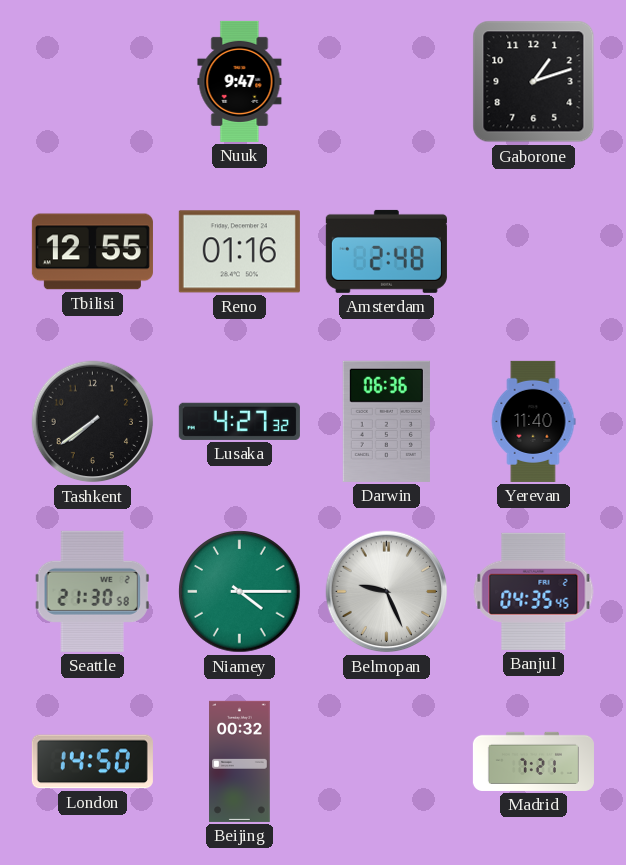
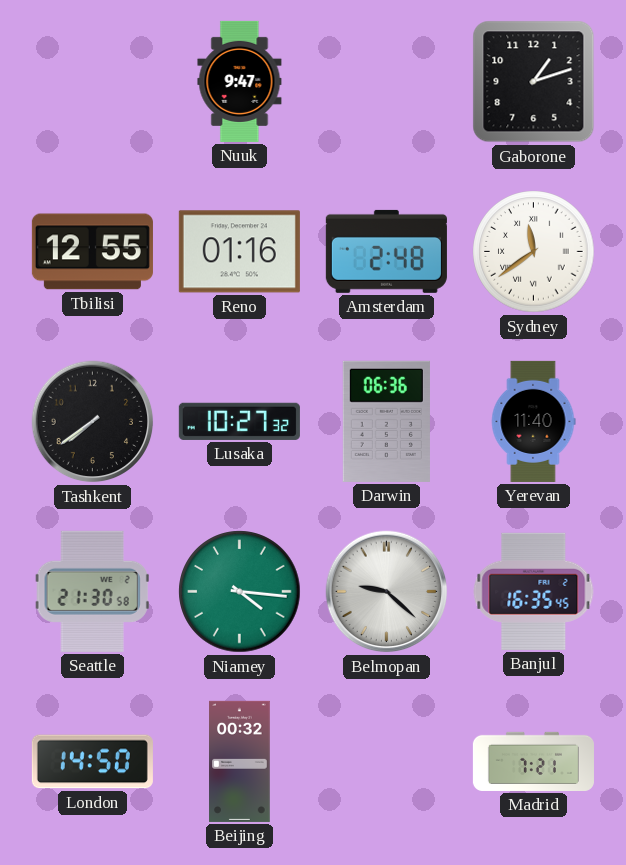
Sydney: none -> 11:39
Lusaka: 4:27 -> 10:27
Niamey: 4:15 -> 4:16
Belmopan: 9:26 -> 9:22
Banjul: 04:35 -> 16:35
